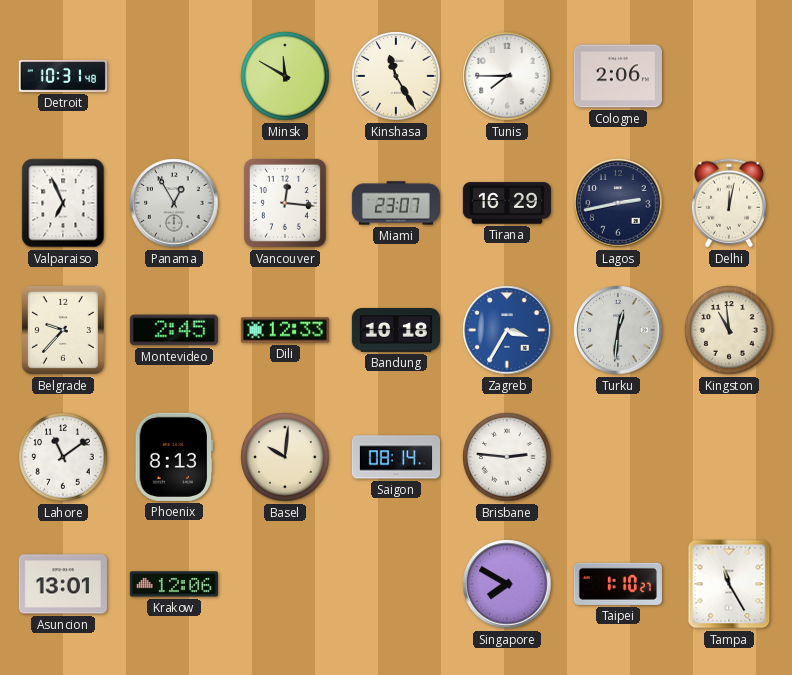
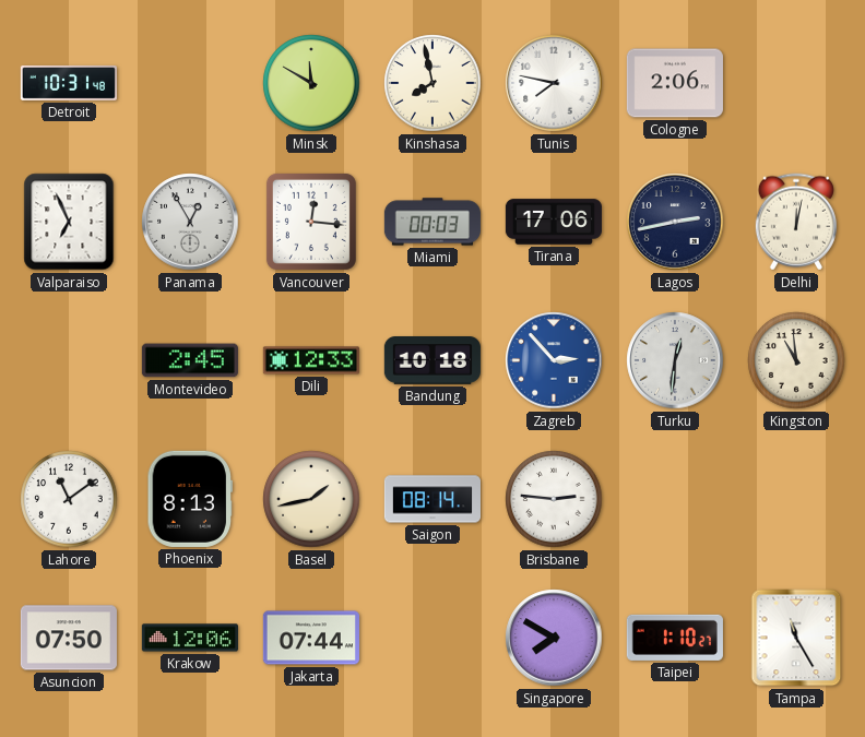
Kinshasa: 11:25 -> 7:58
Tunis: 7:45 -> 7:47
Miami: 23:07 -> 00:03
Tirana: 16:29 -> 17:06
Belgrade: 9:37 -> none
Zagreb: 3:35 -> 2:53
Basel: 10:01 -> 1:43
Asuncion: 13:01 -> 07:50
Jakarta: none -> 07:44
